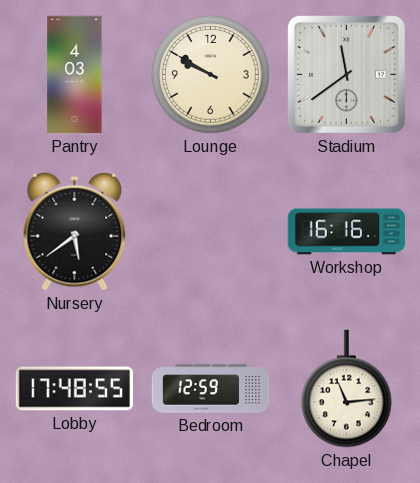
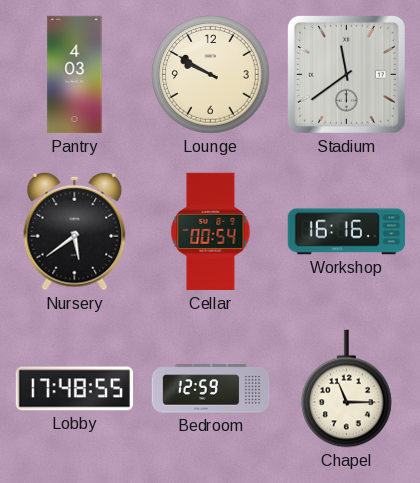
Cellar: none -> 00:54
Chapel: 11:14 -> 11:15
